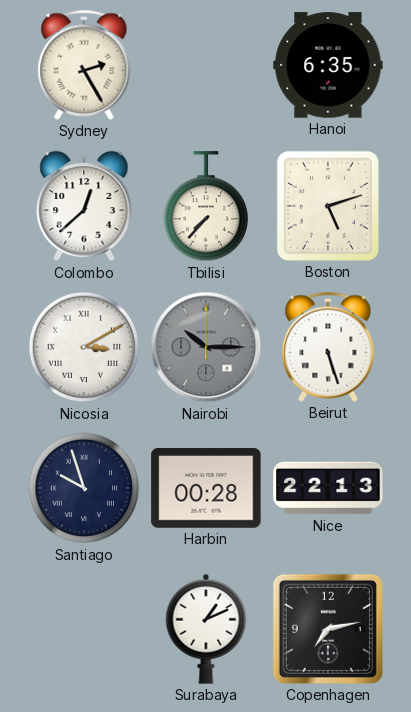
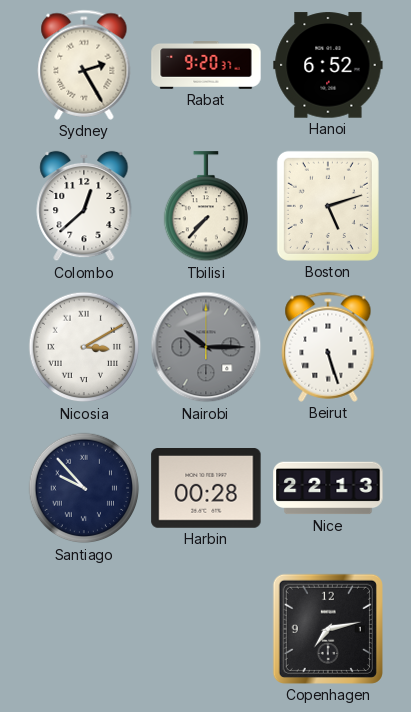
Rabat: none -> 9:20
Hanoi: 6:35 -> 6:52
Santiago: 9:57 -> 9:53
Surabaya: 1:11 -> none
